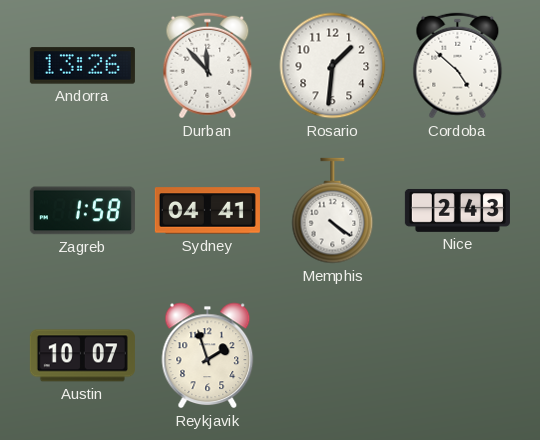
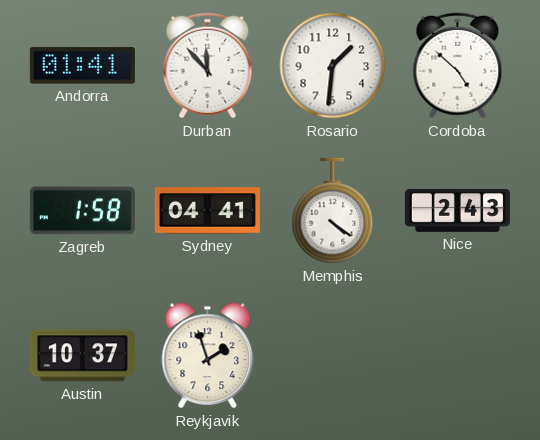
Andorra: 13:26 -> 01:41
Austin: 10:07 -> 10:37
